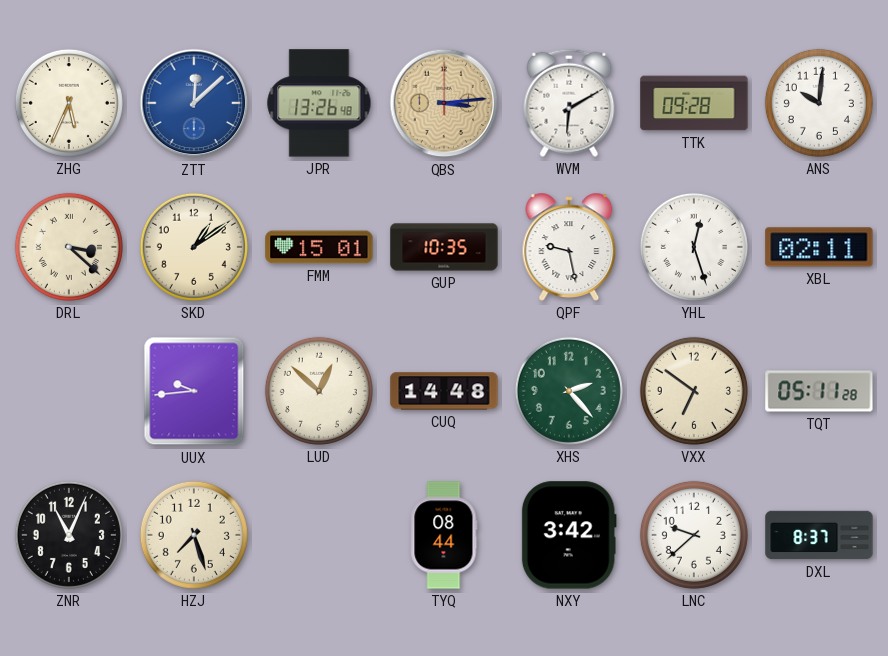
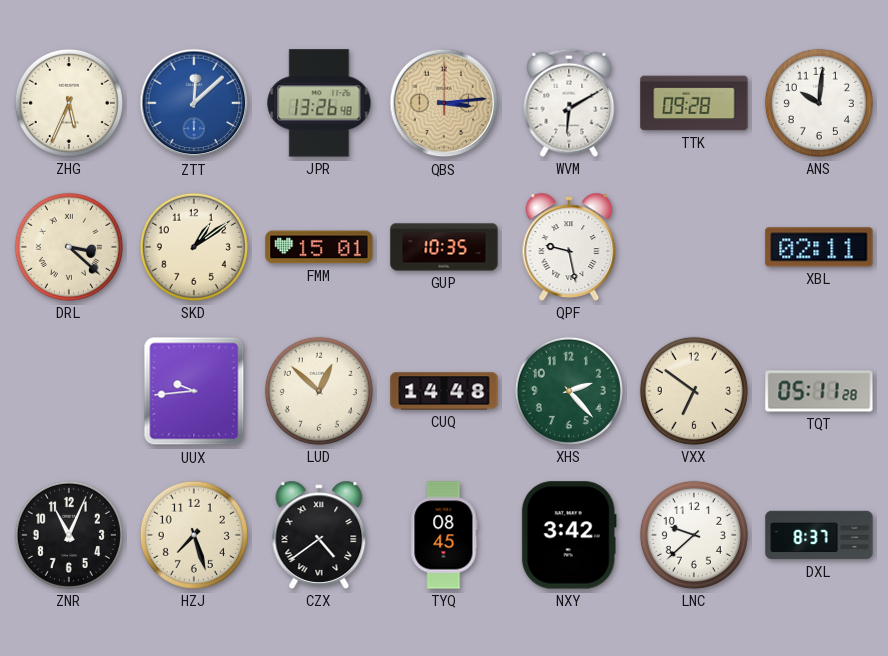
YHL: 12:27 -> none
CZX: none -> 4:39
TYQ: 08:44 -> 08:45
